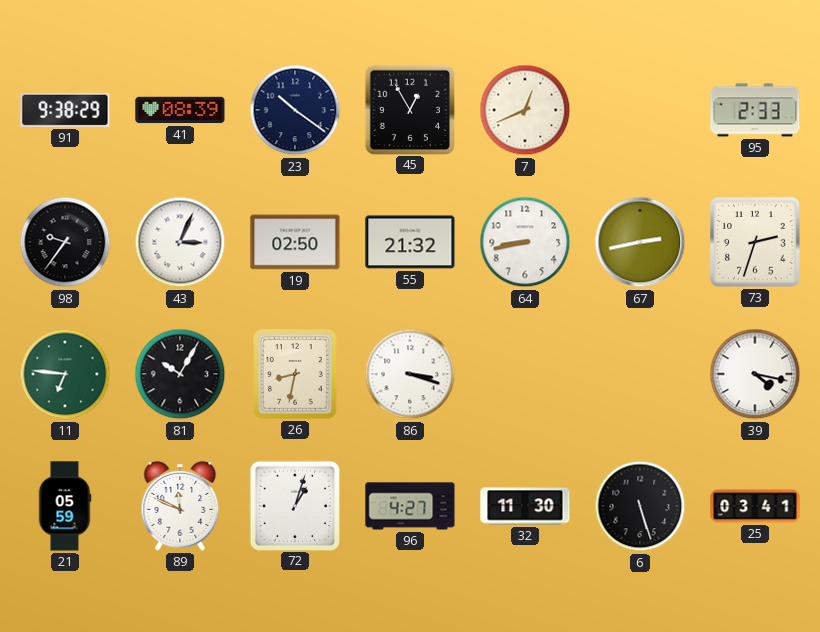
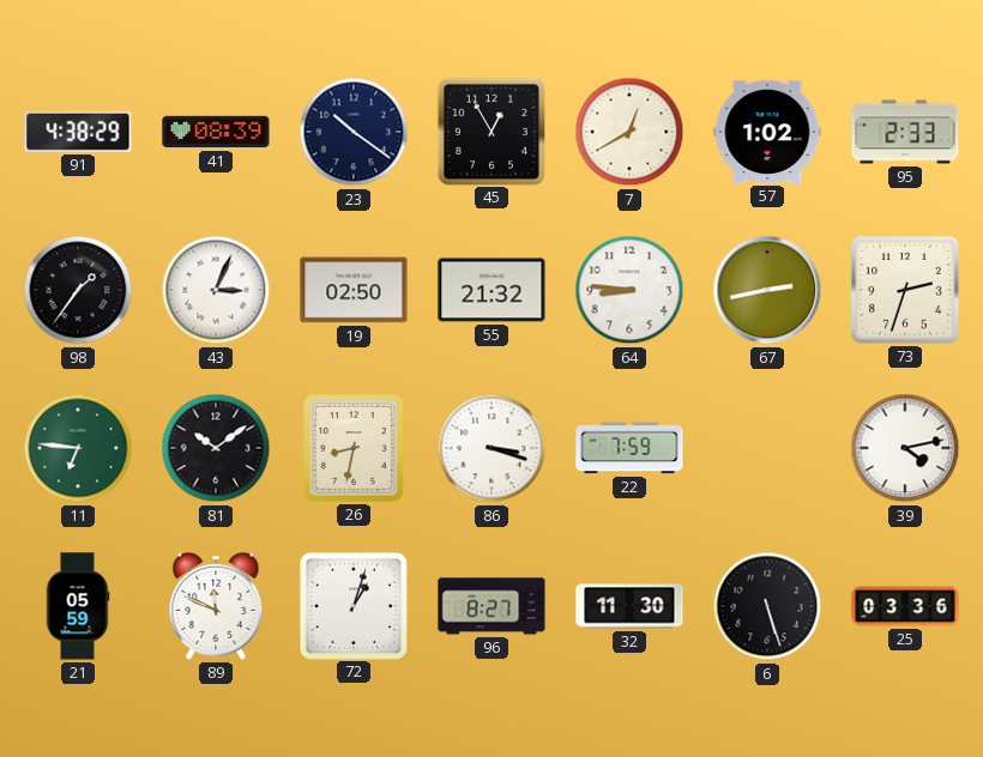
91: 9:38 -> 4:38
7: 12:41 -> 12:40
57: none -> 1:02
98: 9:36 -> 1:36
64: 8:43 -> 8:46
81: 10:05 -> 10:09
22: none -> 7:59
39: 4:17 -> 4:13
96: 4:27 -> 8:27
25: 03:41 -> 03:36
